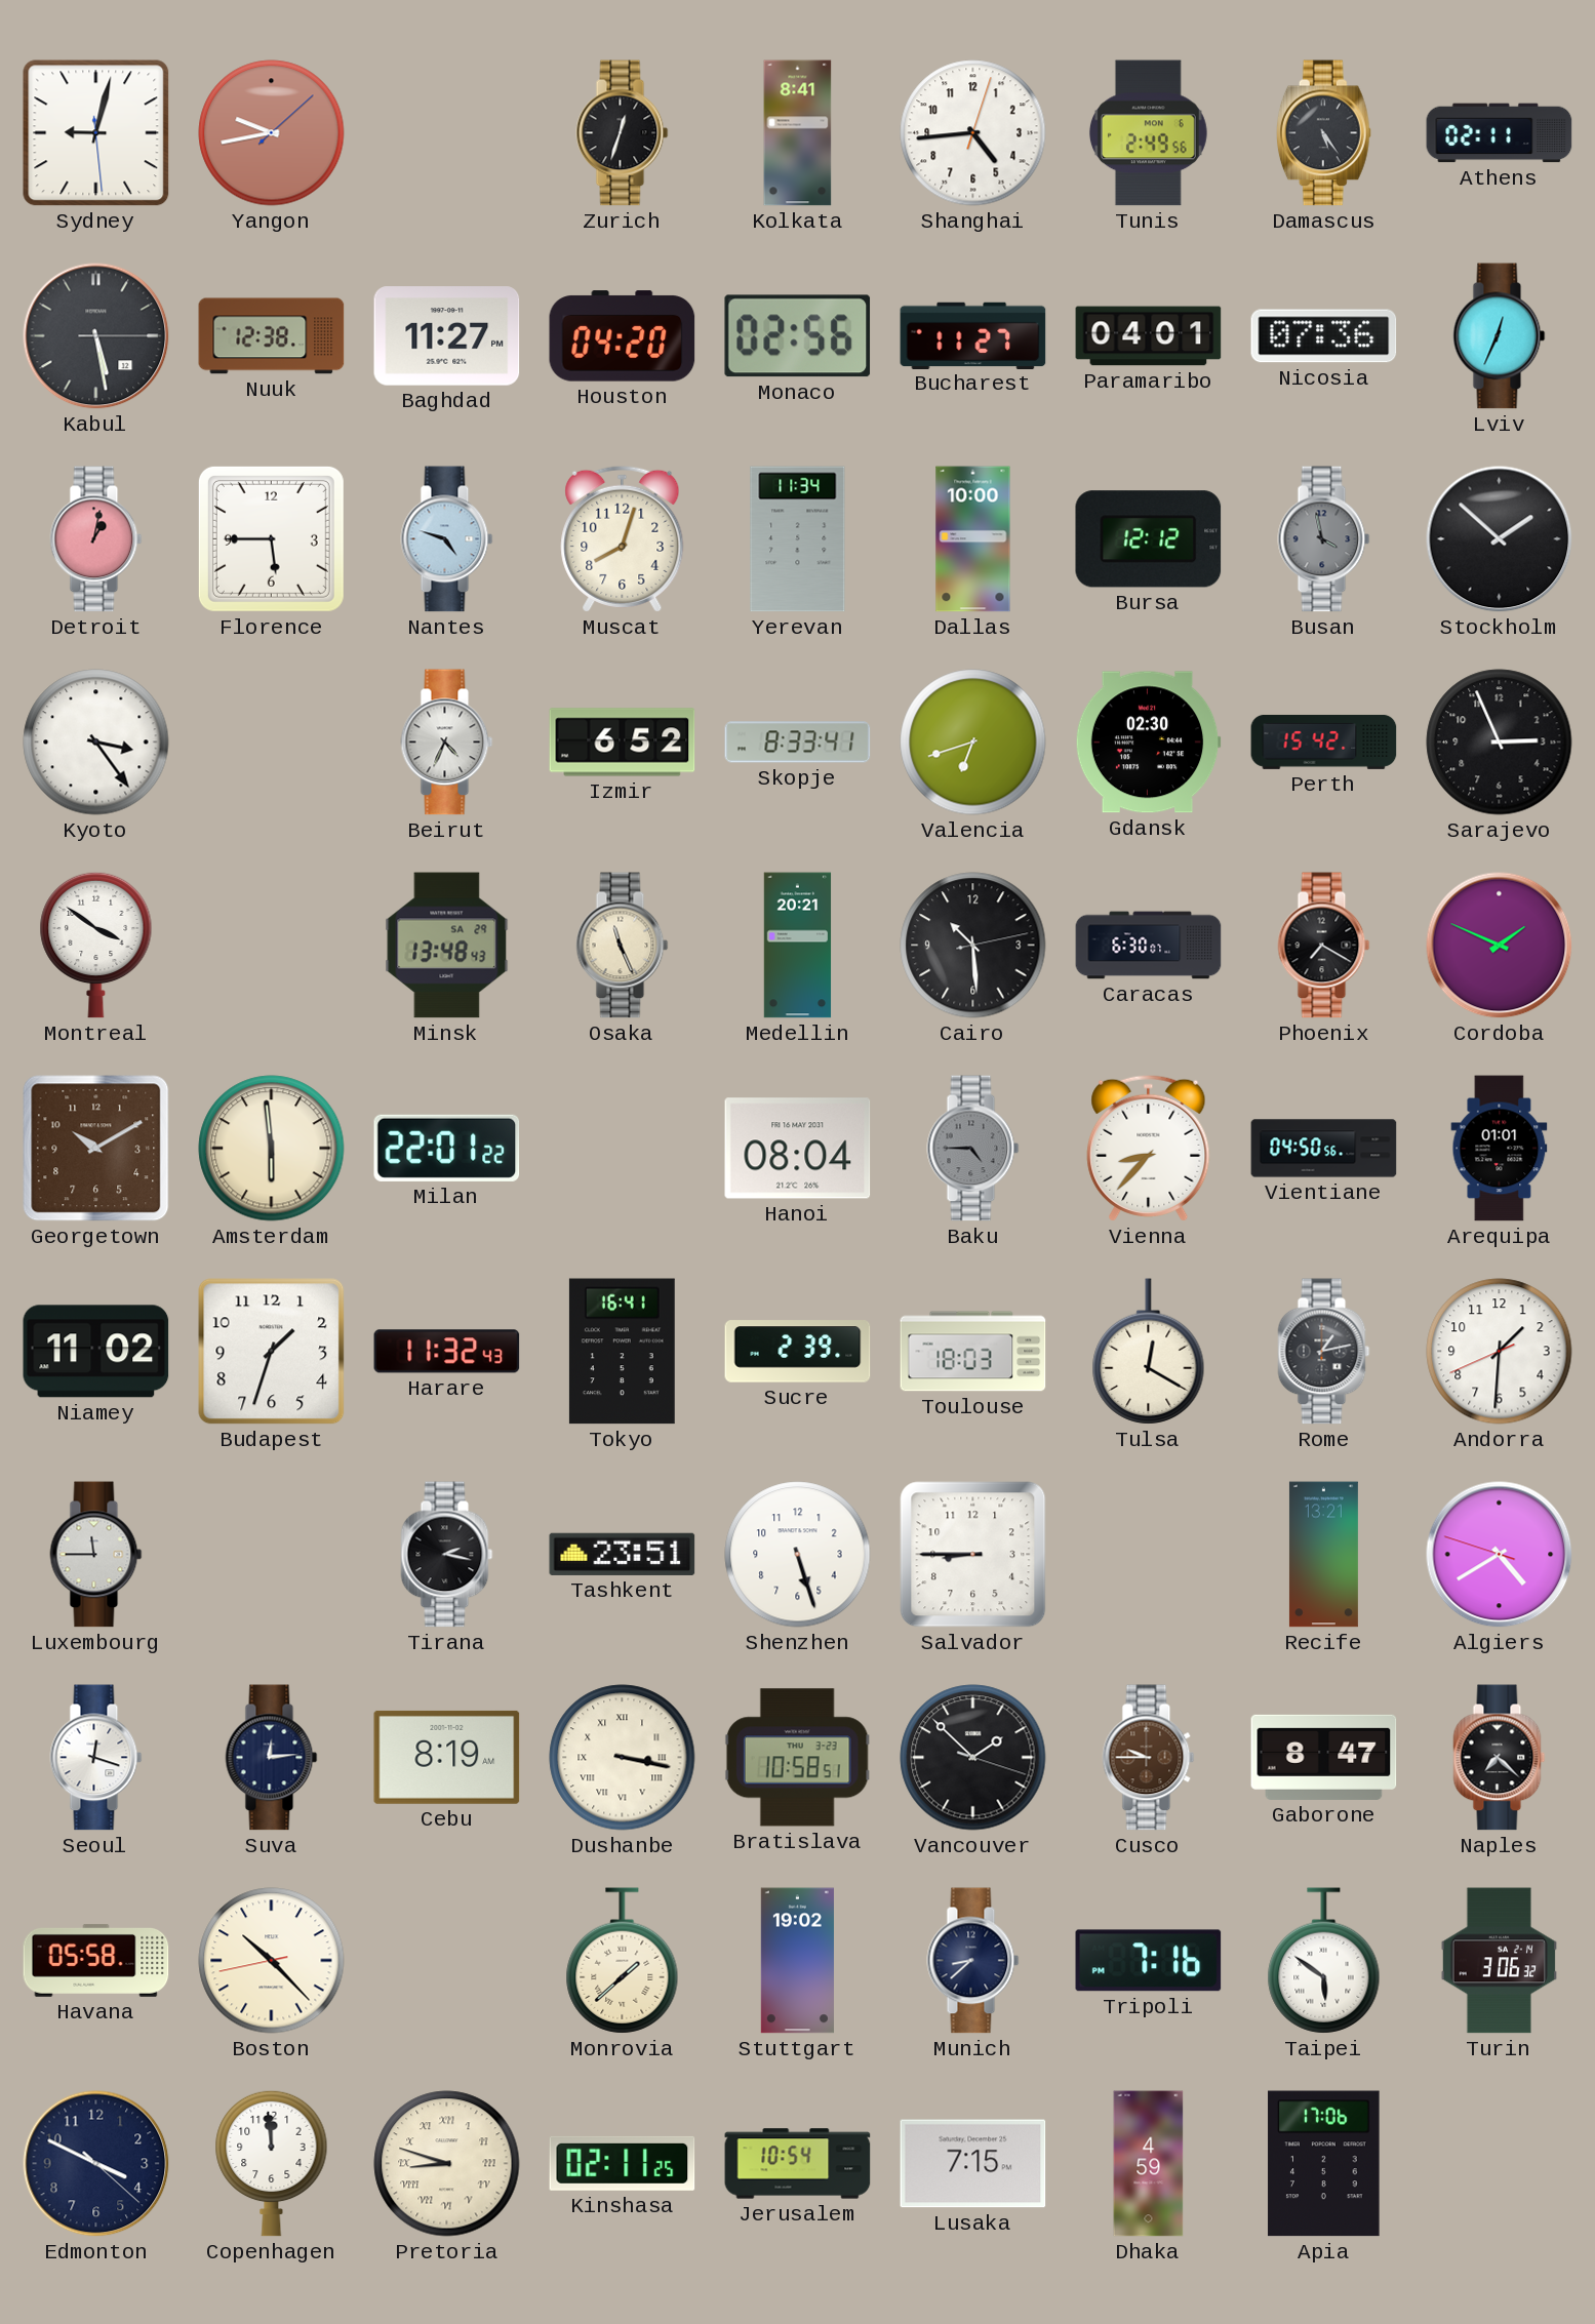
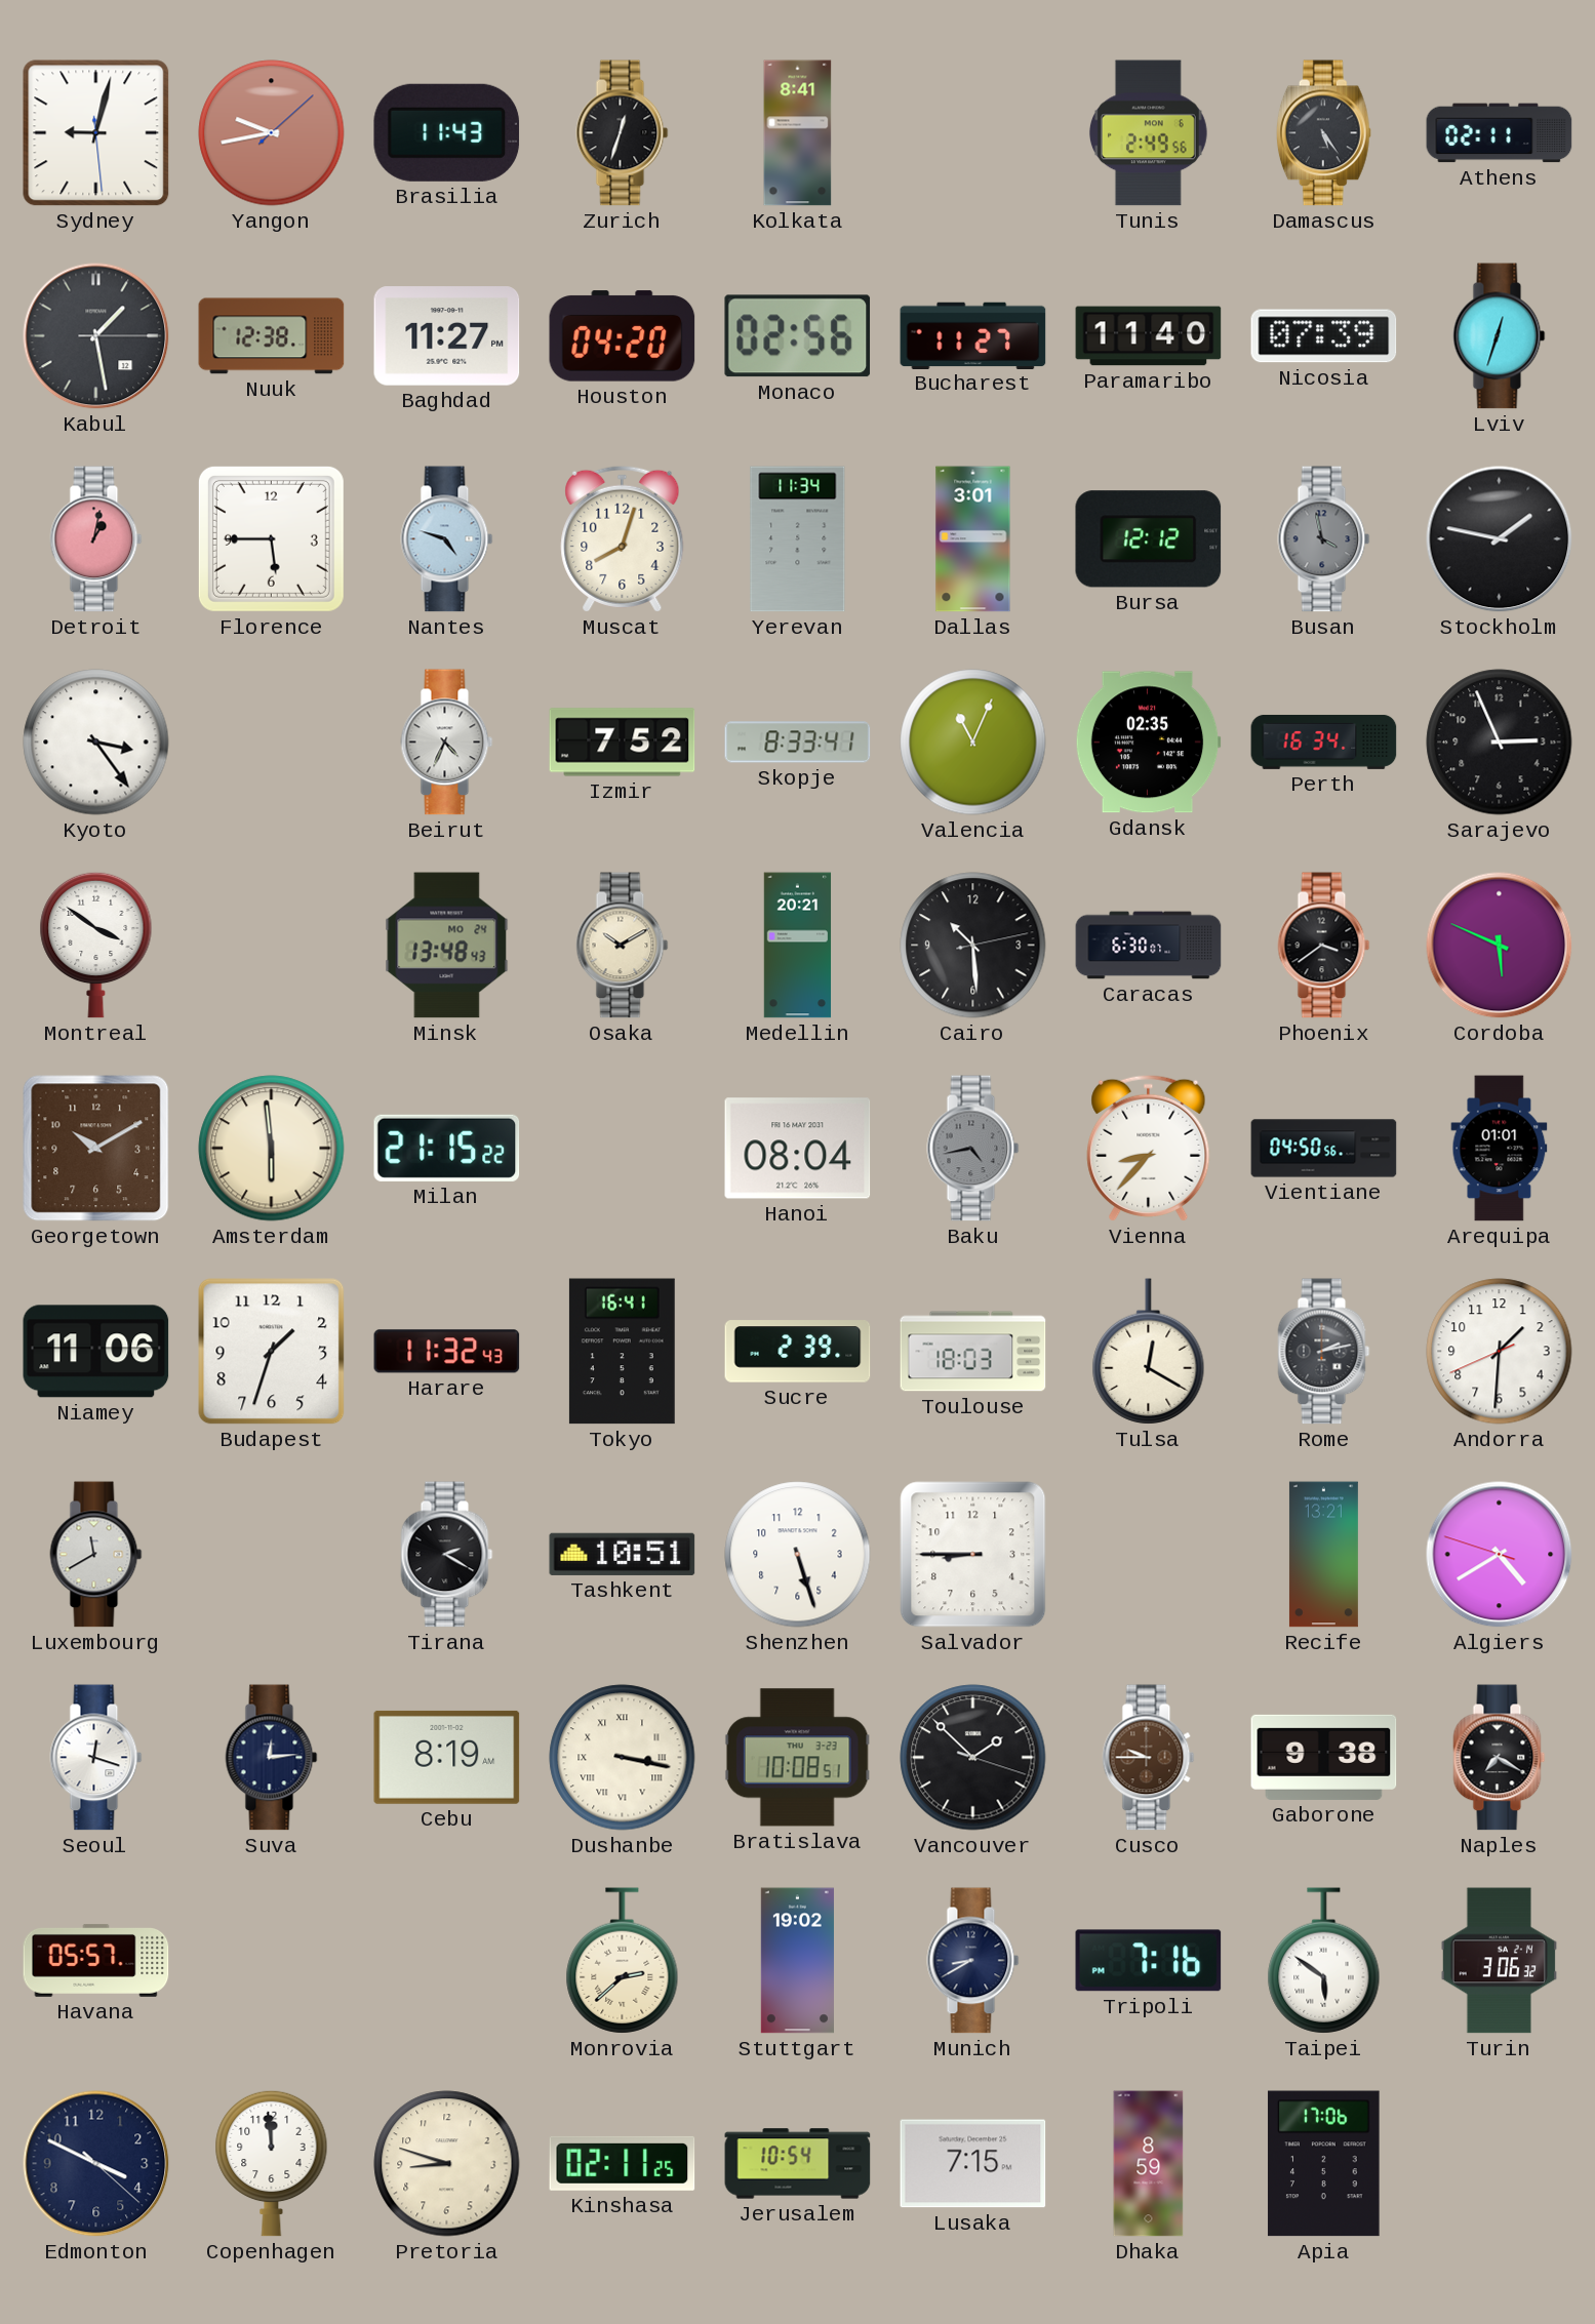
Brasilia: none -> 11:43
Shanghai: 4:44 -> none
Kabul: 5:28 -> 1:28
Paramaribo: 04:01 -> 11:40
Nicosia: 07:36 -> 07:39
Lviv: 12:34 -> 12:33
Dallas: 10:00 -> 3:01
Stockholm: 1:52 -> 1:47
Izmir: 6:52 -> 7:52
Valencia: 6:42 -> 11:04
Gdansk: 02:30 -> 02:35
Perth: 15:42 -> 16:34
Minsk date: SA 29 -> MO 24
Osaka: 11:26 -> 10:10
Phoenix: 7:20 -> 3:39
Cordoba: 1:49 -> 5:49
Milan: 22:01 -> 21:15
Baku: 4:45 -> 4:43
Niamey: 11:02 -> 11:06
Rome: 1:13 -> 2:13
Luxembourg: 11:45 -> 11:40
Tirana: 2:17 -> 2:20
Tashkent: 23:51 -> 10:51
Bratislava: 10:58 -> 10:08
Gaborone: 8:47 -> 9:38
Naples: 7:22 -> 7:20
Havana: 05:58 -> 05:57
Boston: 10:22 -> none
Monrovia: 1:38 -> 2:38
Munich: 8:38 -> 8:40
Pretoria numerals: Roman -> Arabic
Dhaka: 4:59 -> 8:59
